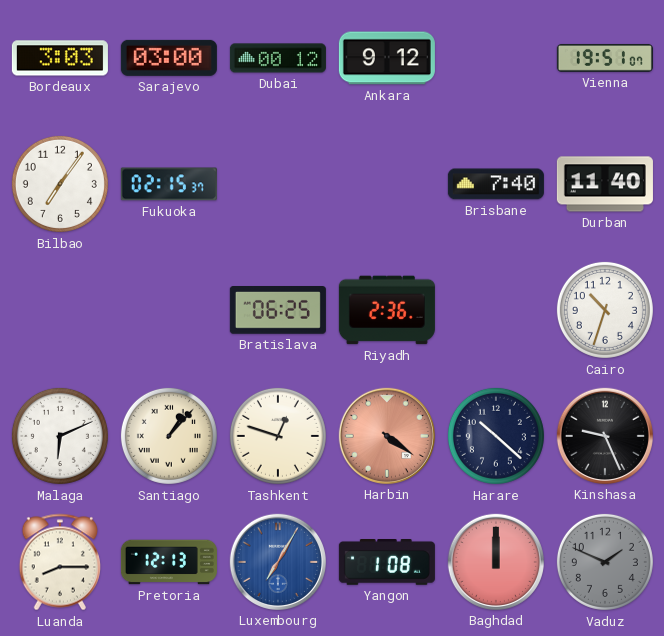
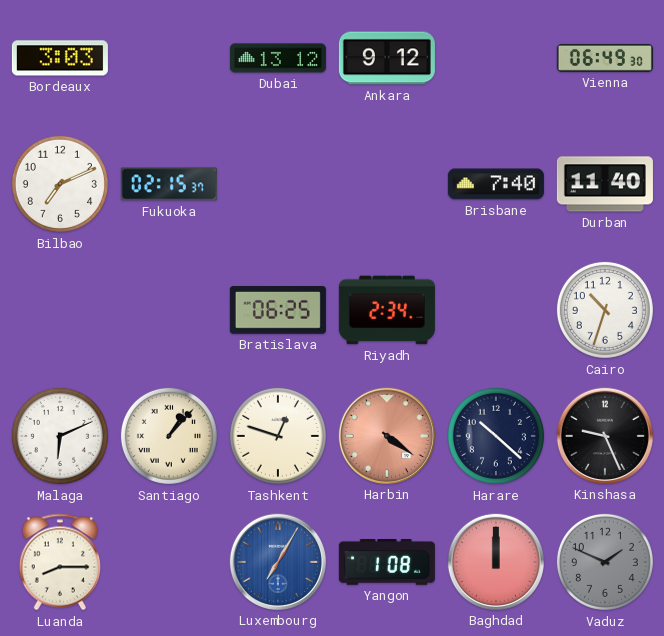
Sarajevo: 03:00 -> none
Dubai: 00:12 -> 13:12
Vienna: 19:51 -> 06:49
Bilbao: 7:06 -> 7:11
Riyadh: 2:36 -> 2:34
Pretoria: 12:13 -> none
